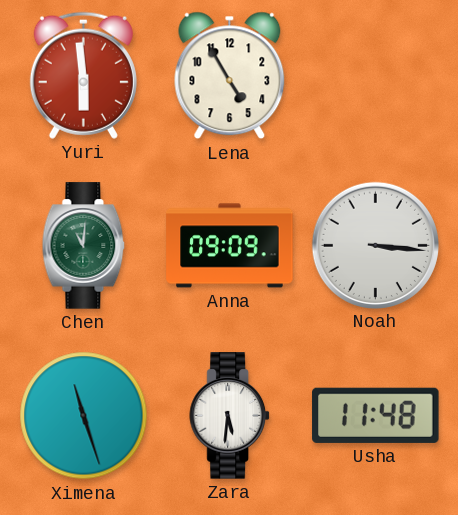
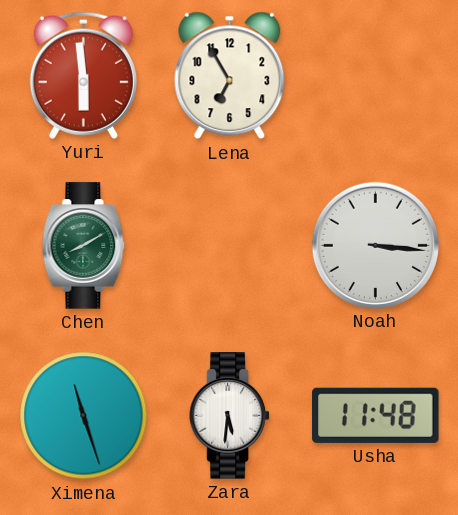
Lena: 4:55 -> 6:55
Chen: 11:01 -> 8:10
Anna: 09:09 -> none
